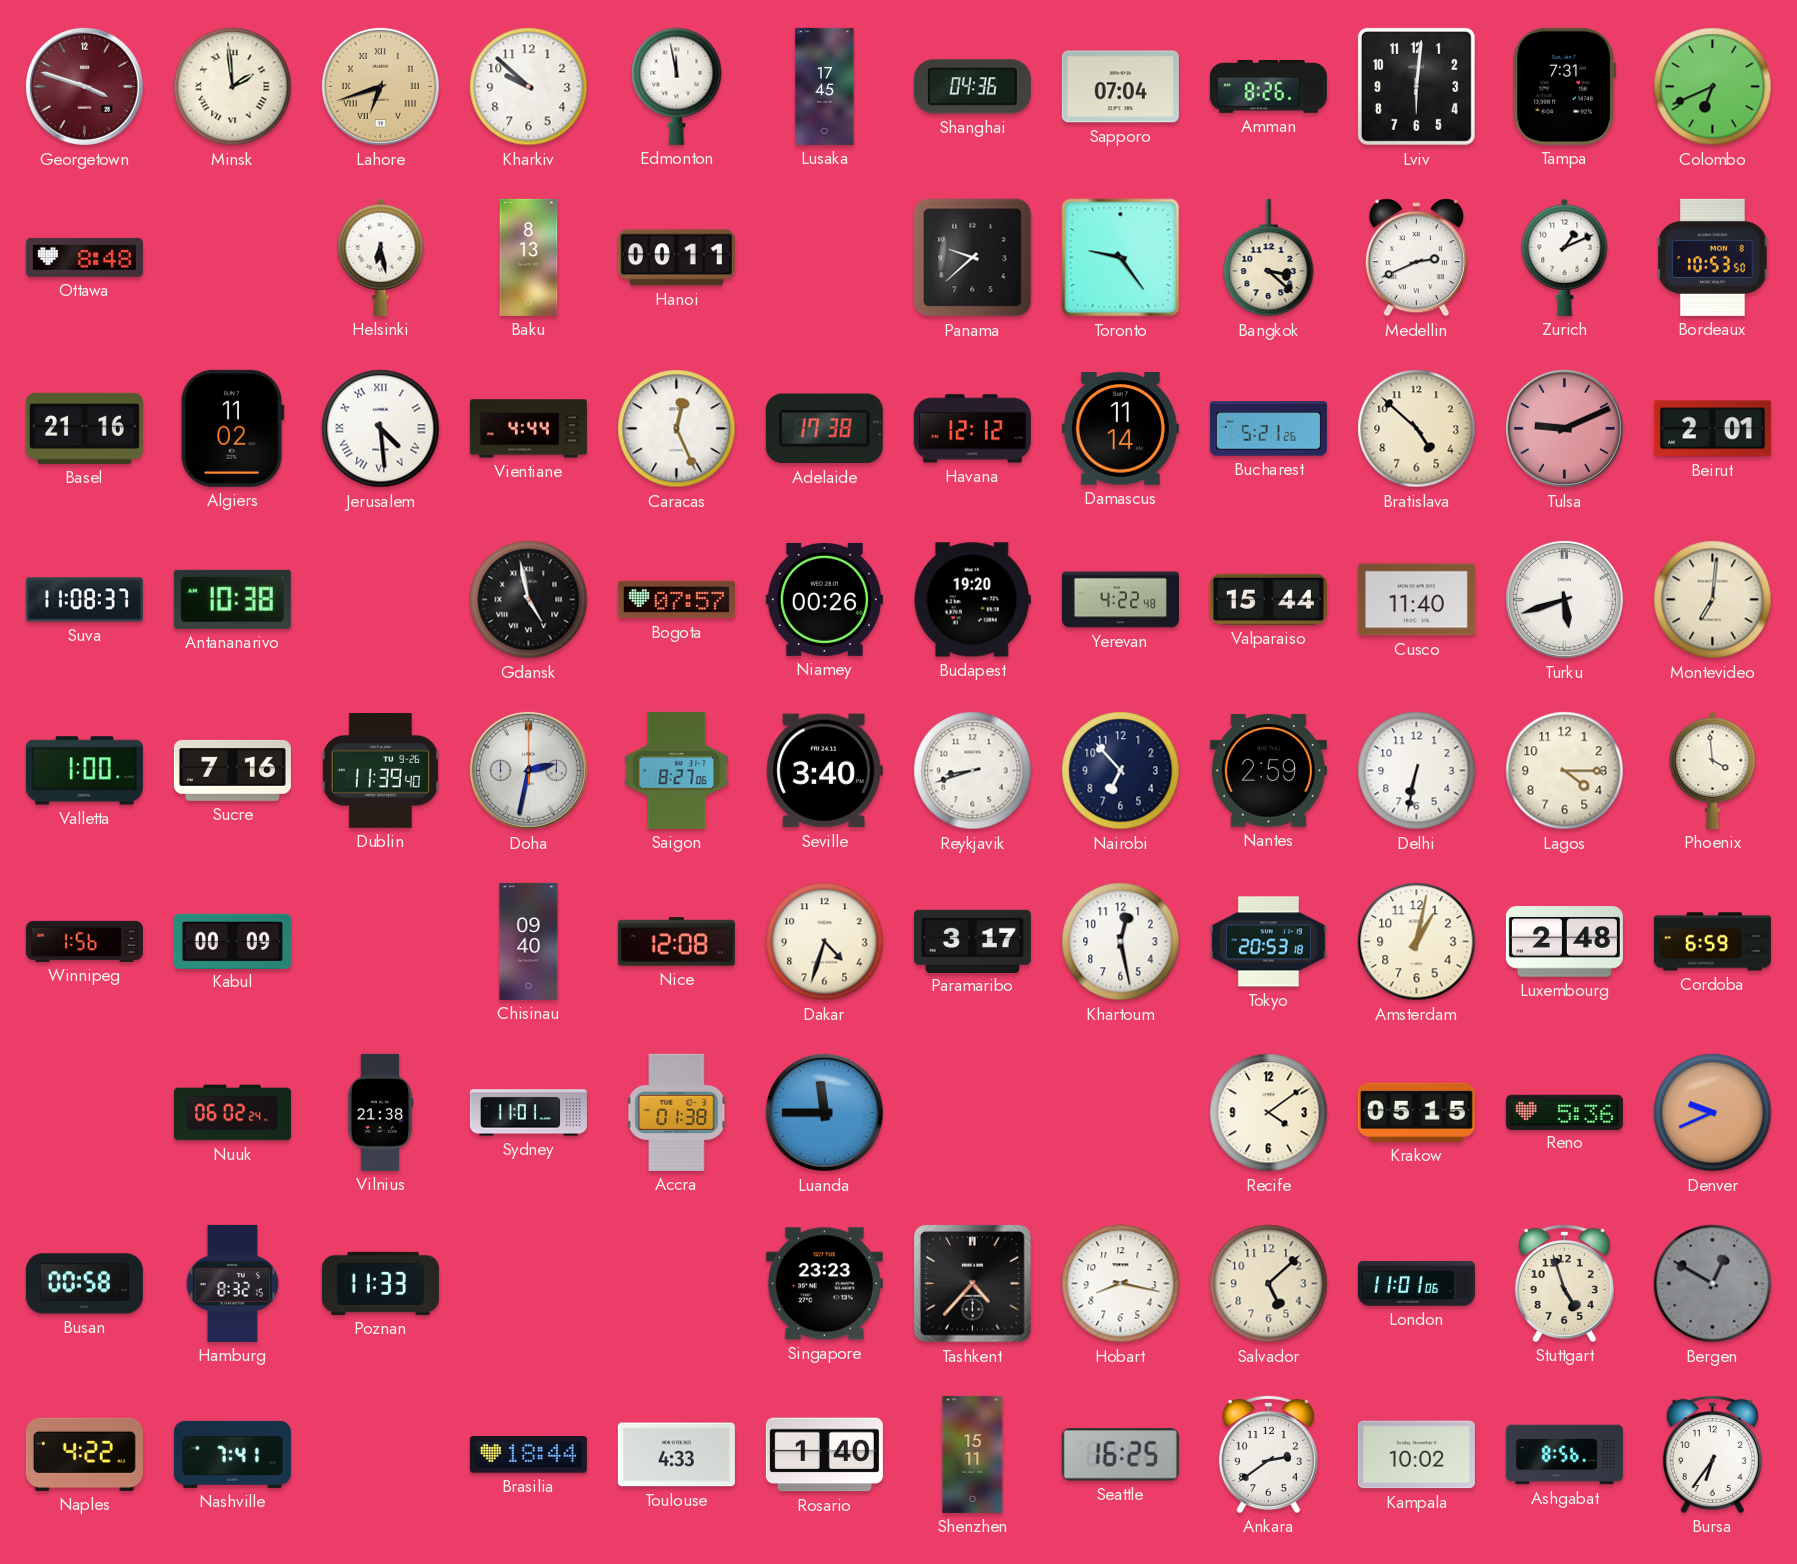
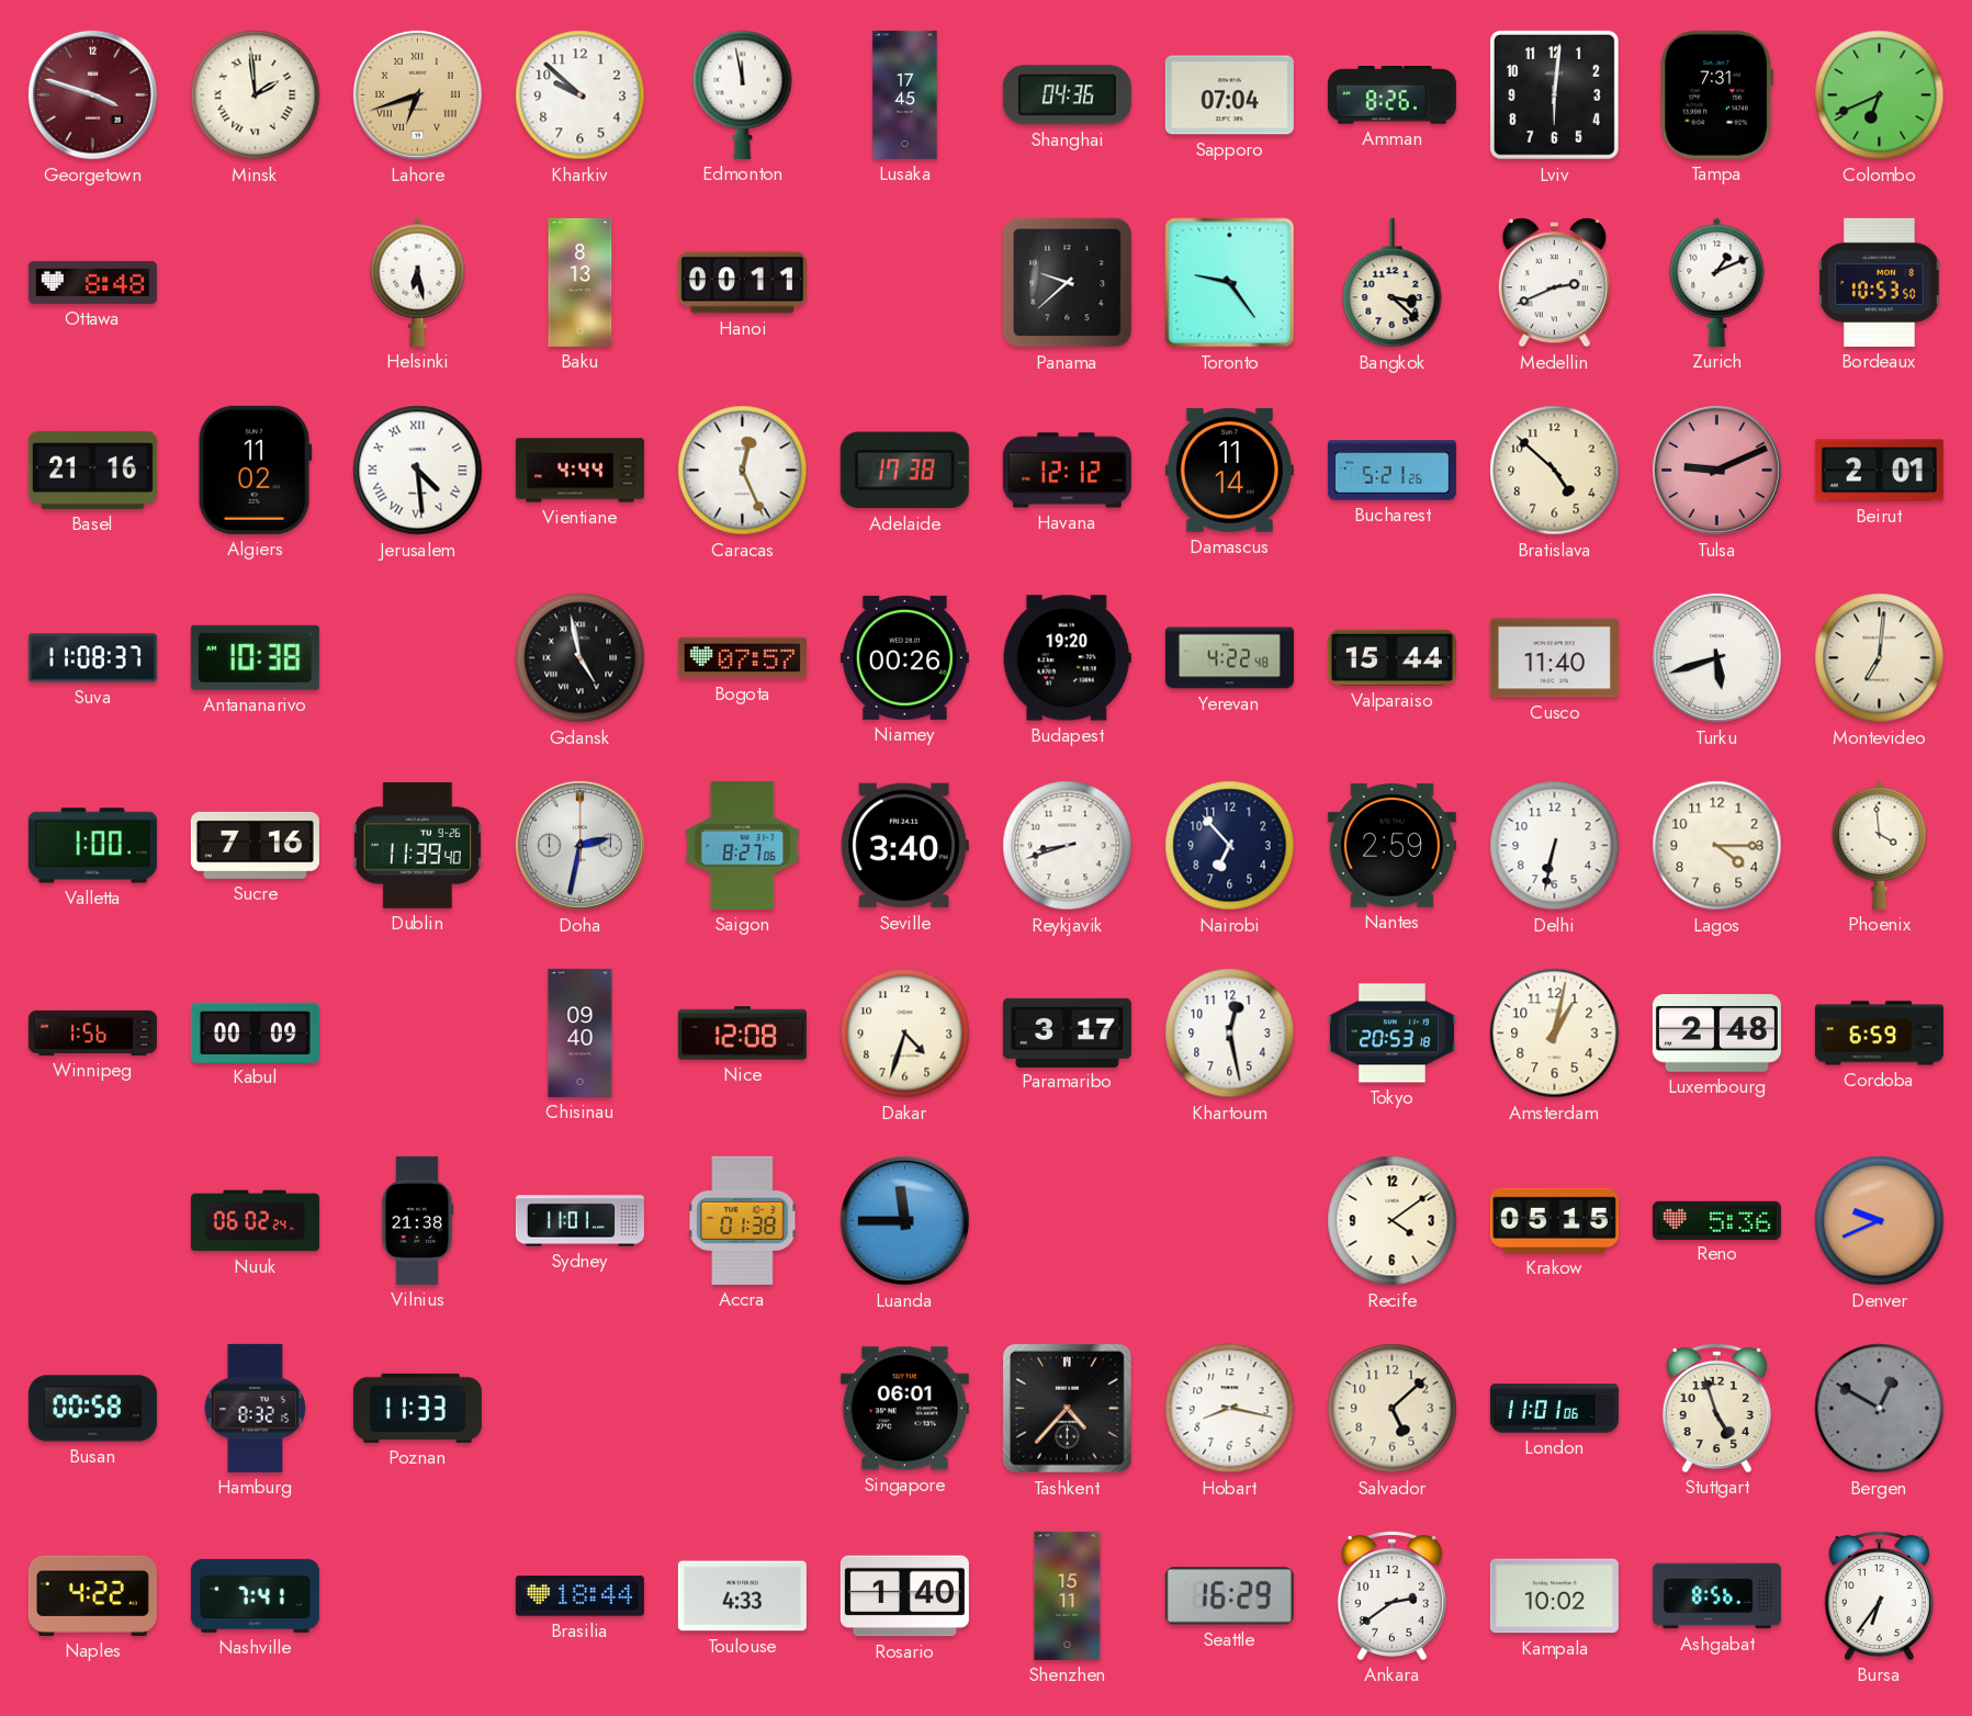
Singapore: 23:23 -> 06:01
Seattle: 16:25 -> 16:29
